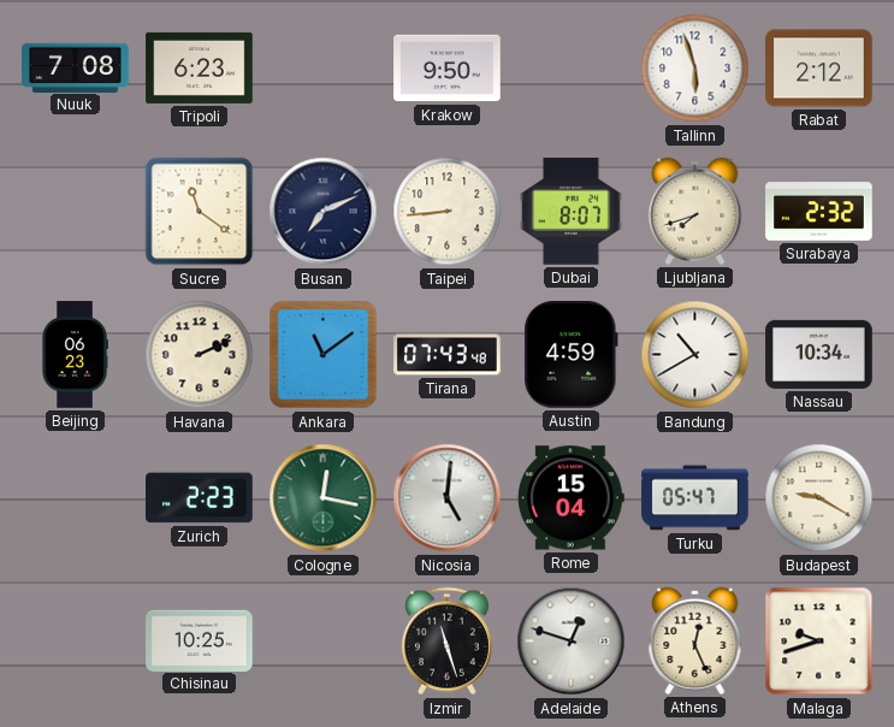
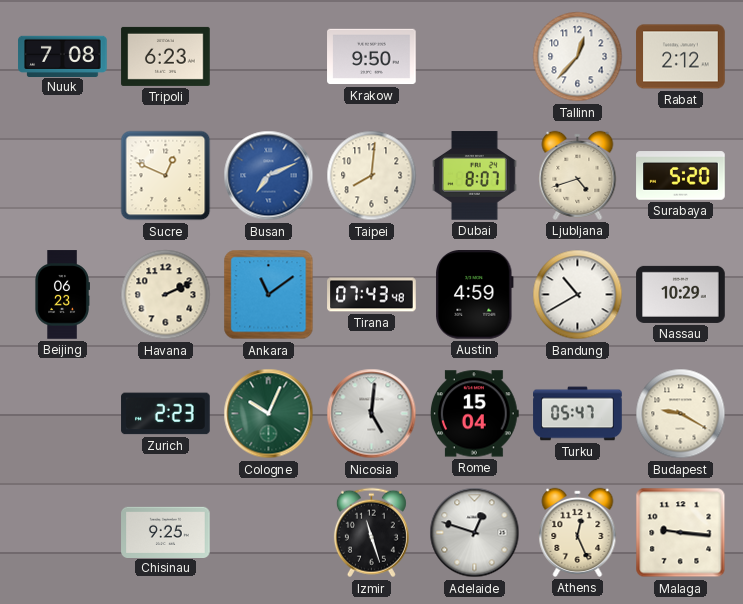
Tallinn: 5:57 -> 12:37
Sucre: 11:21 -> 12:49
Busan dial: navy -> blue
Taipei: 8:44 -> 8:01
Ljubljana: 7:42 -> 4:42
Surabaya: 2:32 -> 5:20
Nassau: 10:34 -> 10:29
Cologne: 12:17 -> 10:04
Chisinau: 10:25 -> 9:25
Malaga: 9:42 -> 9:16
